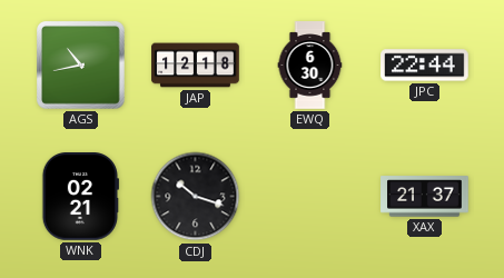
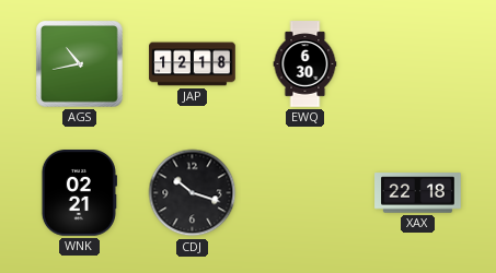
JPC: 22:44 -> none
XAX: 21:37 -> 22:18
